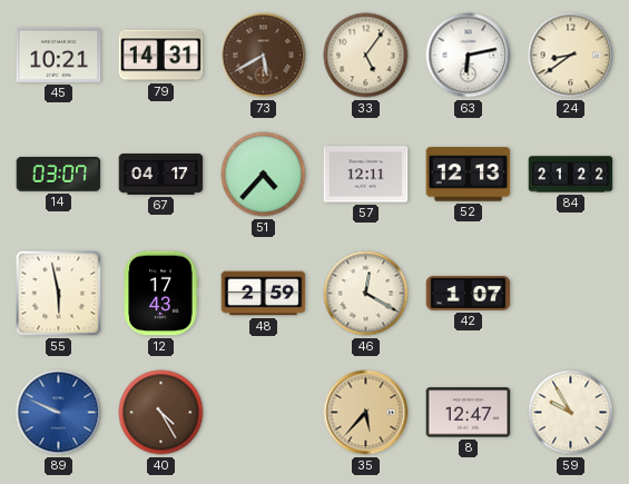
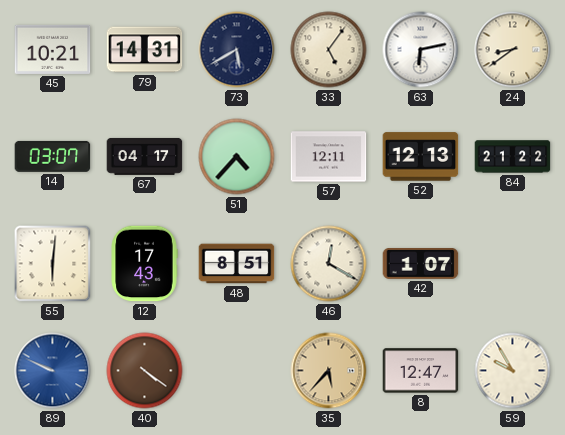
73 dial: brown -> navy
55: 5:58 -> 6:01
48: 2:59 -> 8:51
40: 4:25 -> 4:21
